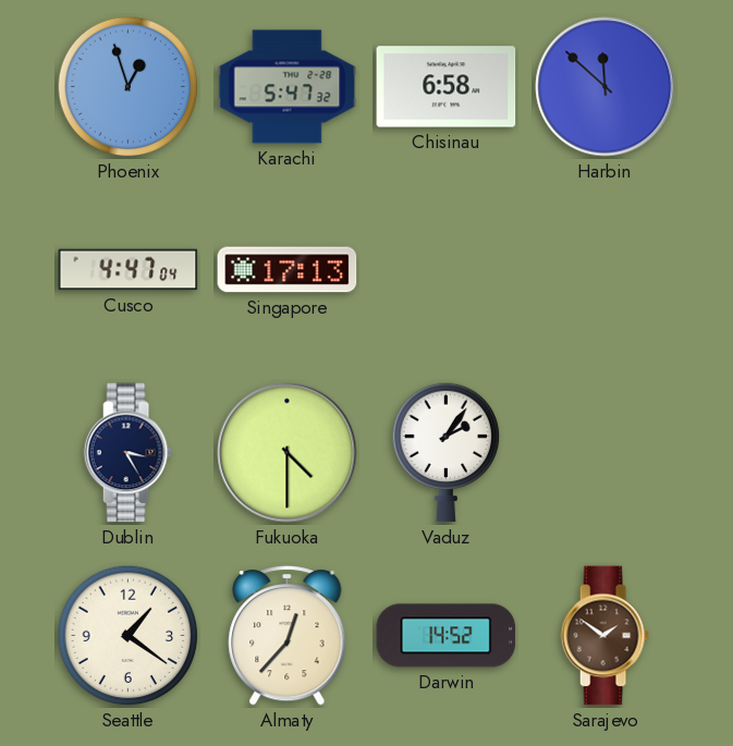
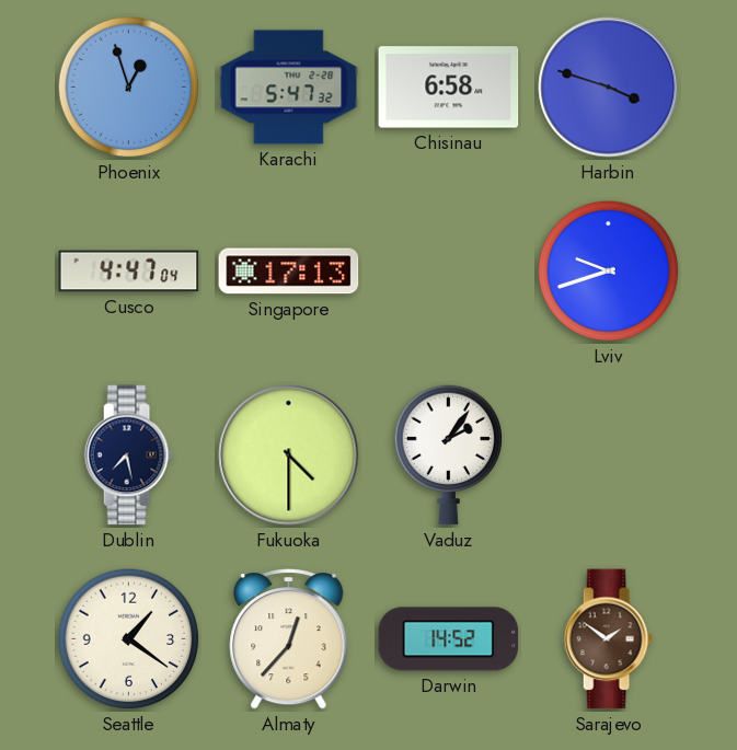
Harbin: 11:52 -> 3:48
Lviv: none -> 9:42
Dublin: 3:25 -> 7:28
